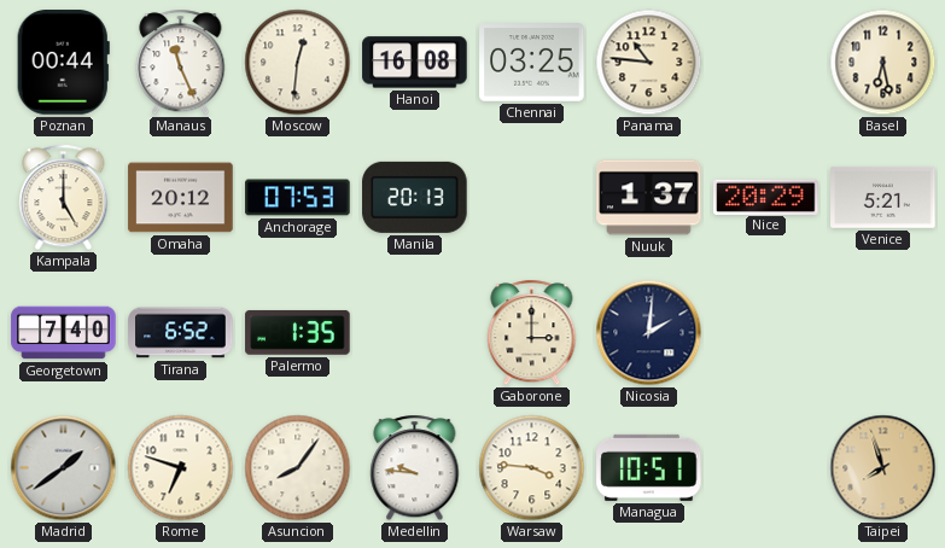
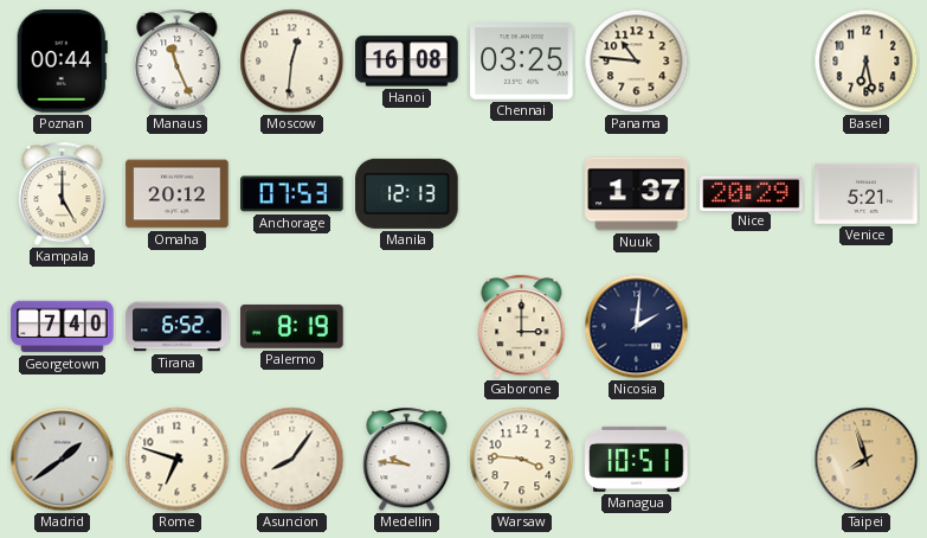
Manila: 20:13 -> 12:13
Palermo: 1:35 -> 8:19
